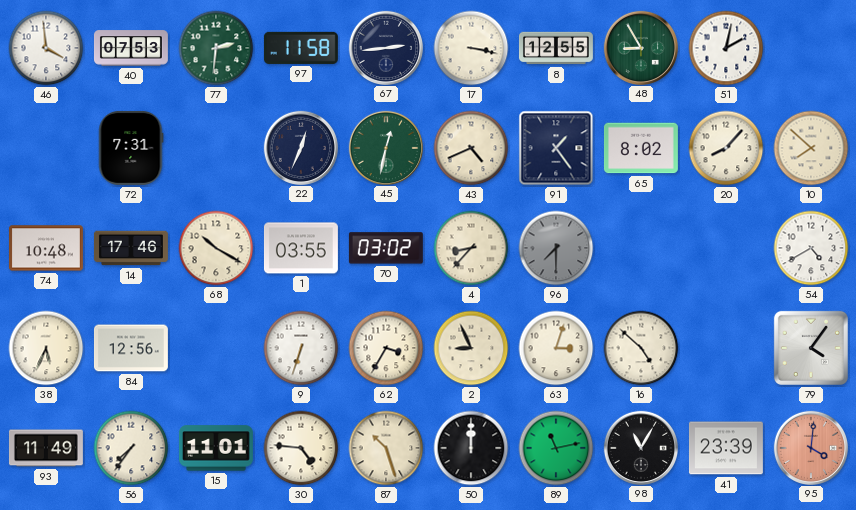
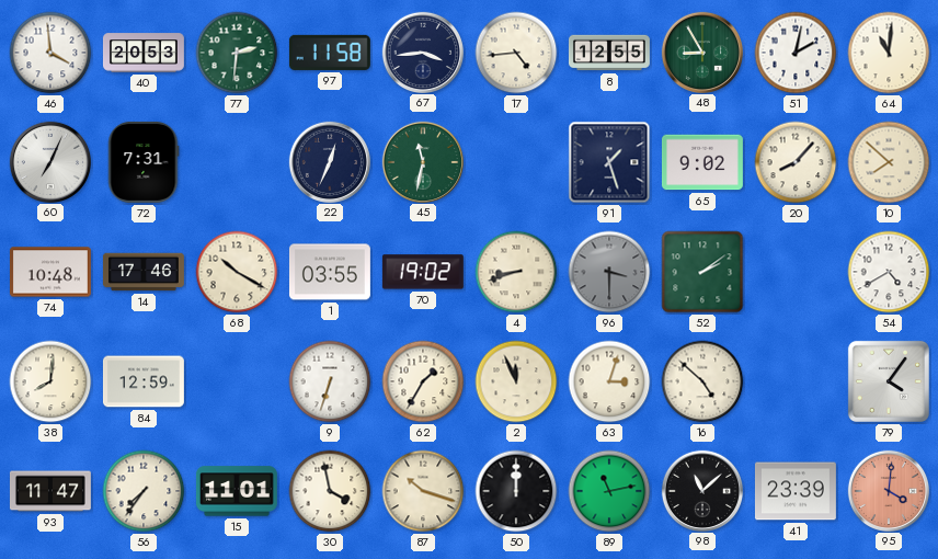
40: 07:53 -> 20:53
67: 2:44 -> 3:44
17: 3:17 -> 4:44
64: none -> 11:01
60: none -> 7:04
45: 12:32 -> 11:32
43: 4:41 -> none
91: 1:24 -> 1:27
65: 8:02 -> 9:02
70: 03:02 -> 19:02
4: 8:37 -> 8:42
96: 7:30 -> 3:30
52: none -> 2:09
38: 5:34 -> 8:01
84: 12:56 -> 12:59
62: 3:35 -> 1:35
2: 8:56 -> 11:56
93: 11:49 -> 11:47
30: 4:46 -> 3:58
87: 10:27 -> 10:18
98: 11:05 -> 11:08
